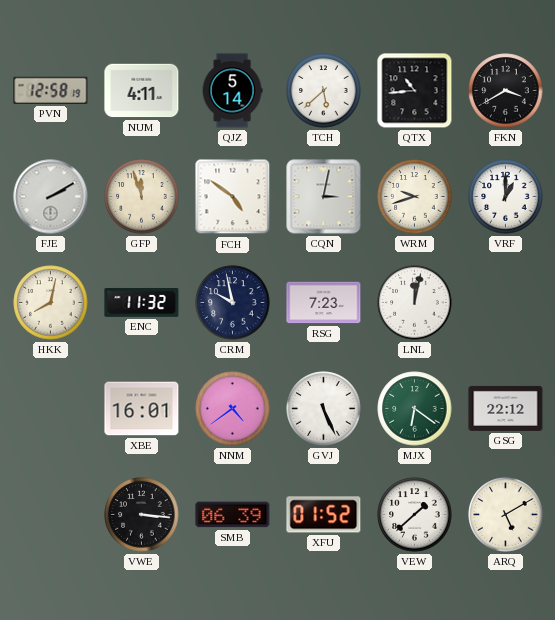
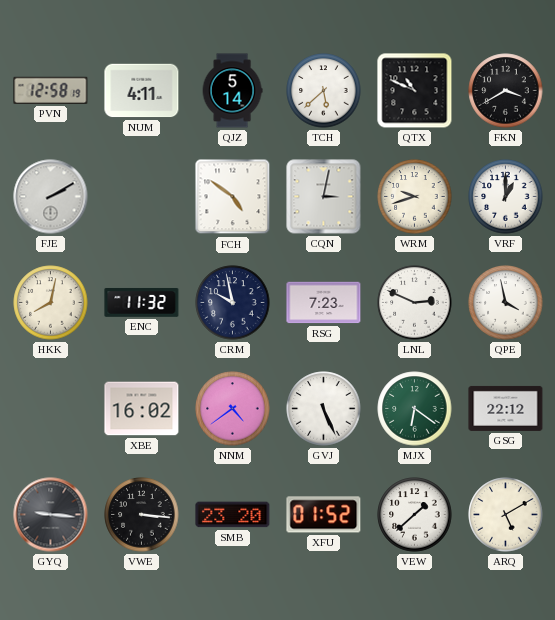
QTX: 10:44 -> 10:49
GFP: 11:57 -> none
LNL: 12:02 -> 2:49
QPE: none -> 3:58
XBE: 16:01 -> 16:02
GYQ: none -> 9:16
SMB: 06:39 -> 23:20
